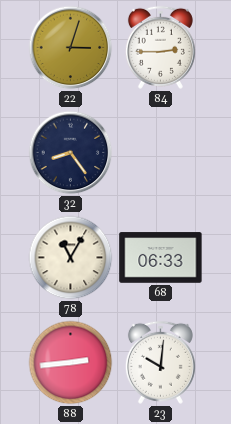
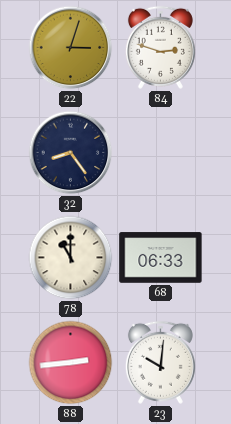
84: 2:45 -> 2:48
78: 11:05 -> 11:00
